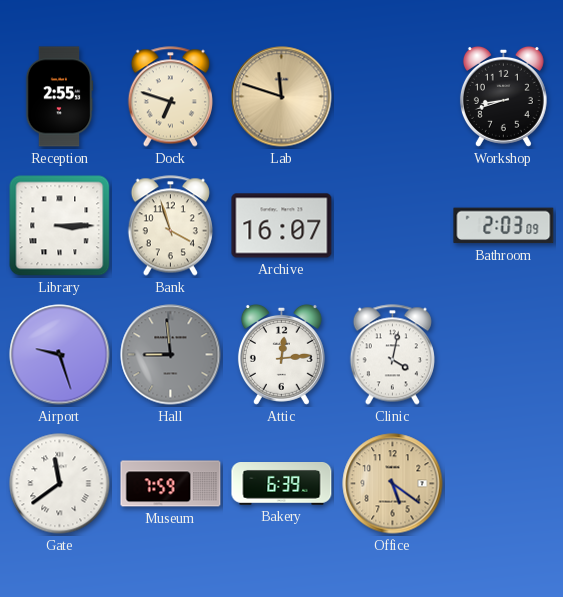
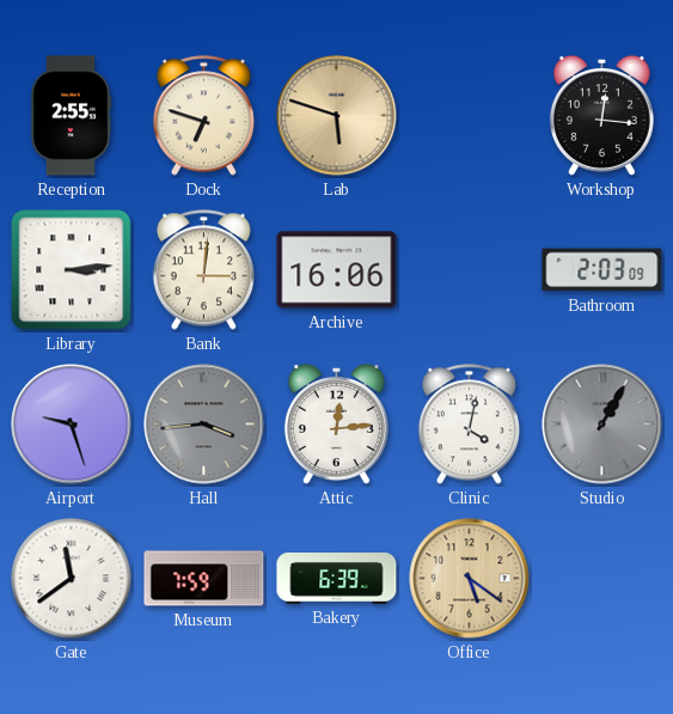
Lab: 11:48 -> 5:48
Workshop: 8:42 -> 12:16
Library: 3:15 -> 3:14
Bank: 3:57 -> 3:01
Archive: 16:07 -> 16:06
Hall: 8:59 -> 3:44
Studio: none -> 1:05
